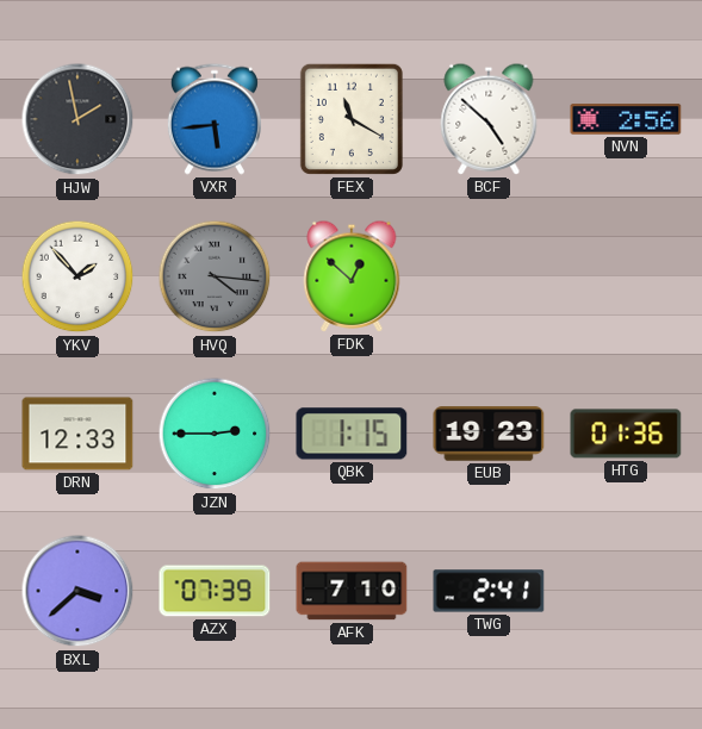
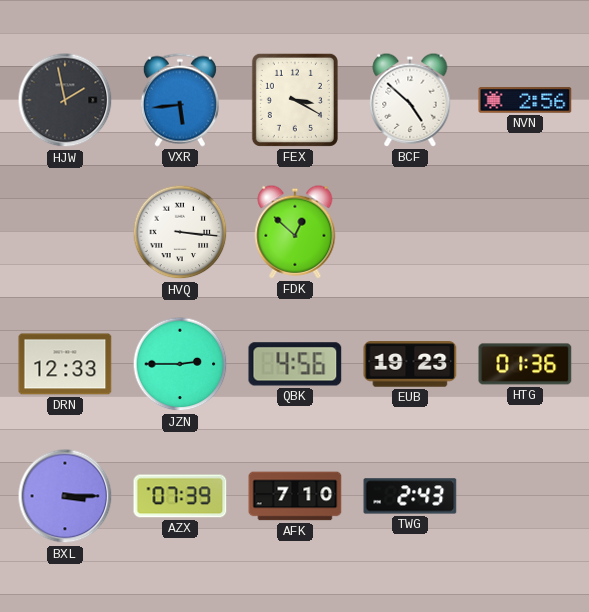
FEX: 11:20 -> 3:20
YKV: 1:53 -> none
HVQ: 4:16 -> 3:16
HVQ dial: grey -> white
QBK: 1:15 -> 4:56
BXL: 3:38 -> 3:15
TWG: 2:41 -> 2:43
